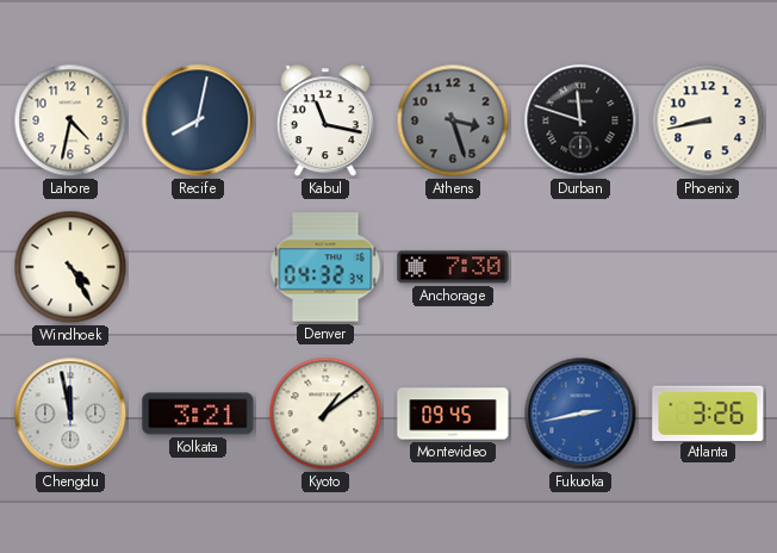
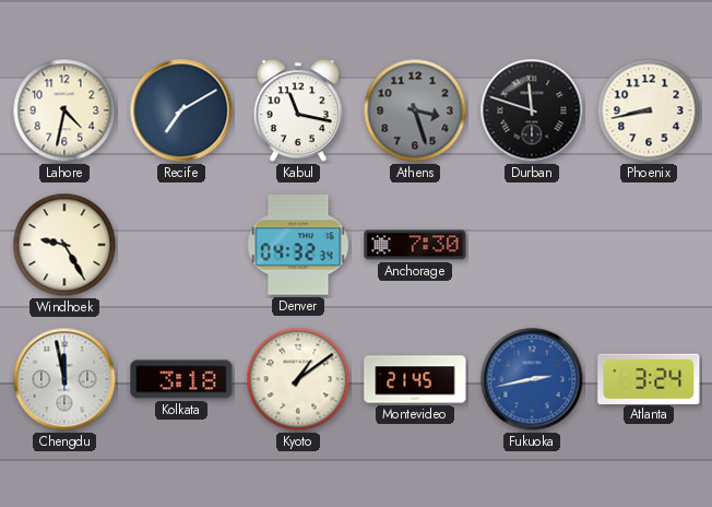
Recife: 8:02 -> 7:10
Windhoek: 4:25 -> 9:25
Kolkata: 3:21 -> 3:18
Montevideo: 09:45 -> 21:45
Atlanta: 3:26 -> 3:24
